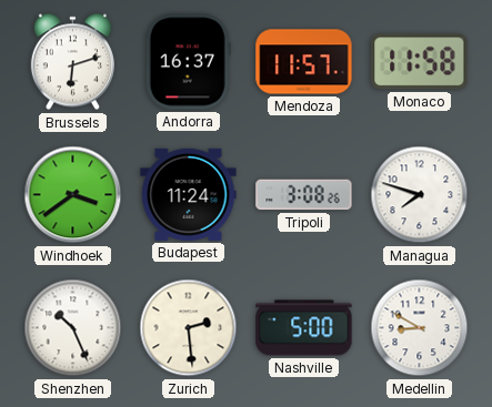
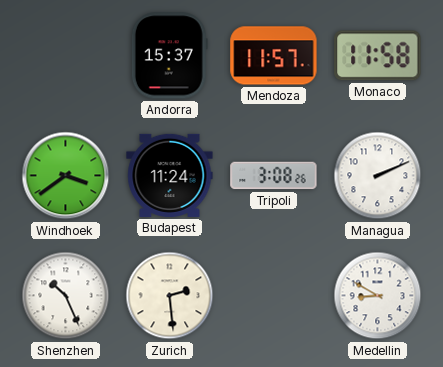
Brussels: 6:12 -> none
Andorra: 16:37 -> 15:37
Managua: 7:48 -> 2:11
Nashville: 5:00 -> none
